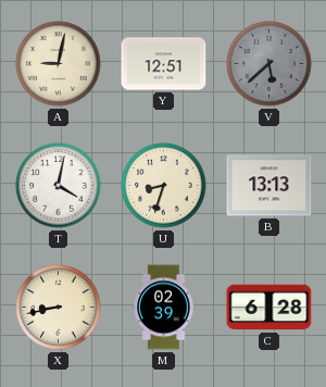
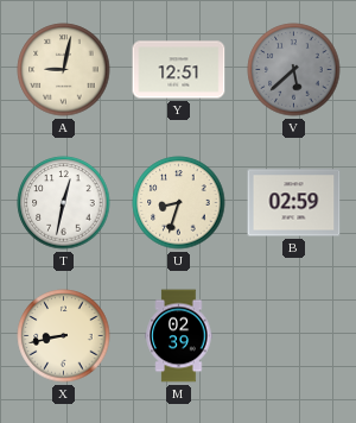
T: 4:02 -> 12:32
B: 13:13 -> 02:59
C: 6:28 -> none
